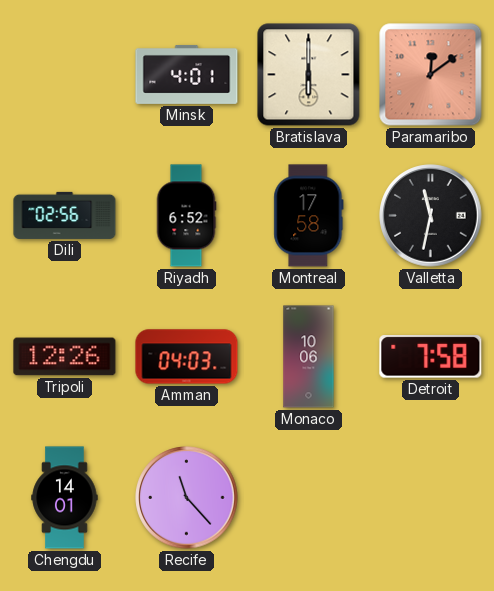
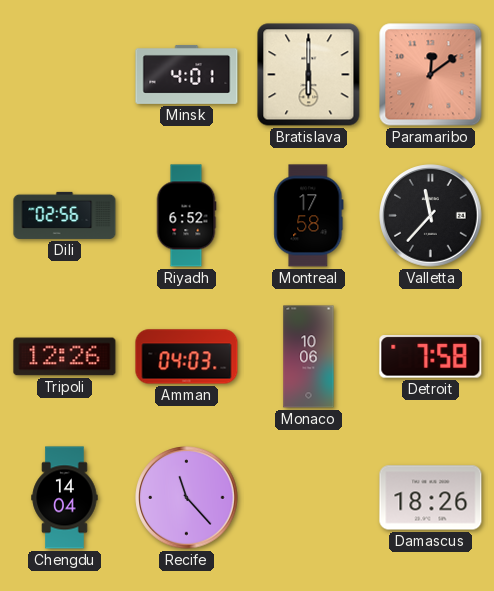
Valletta: 11:32 -> 11:37
Chengdu: 14:01 -> 14:04
Damascus: none -> 18:26
